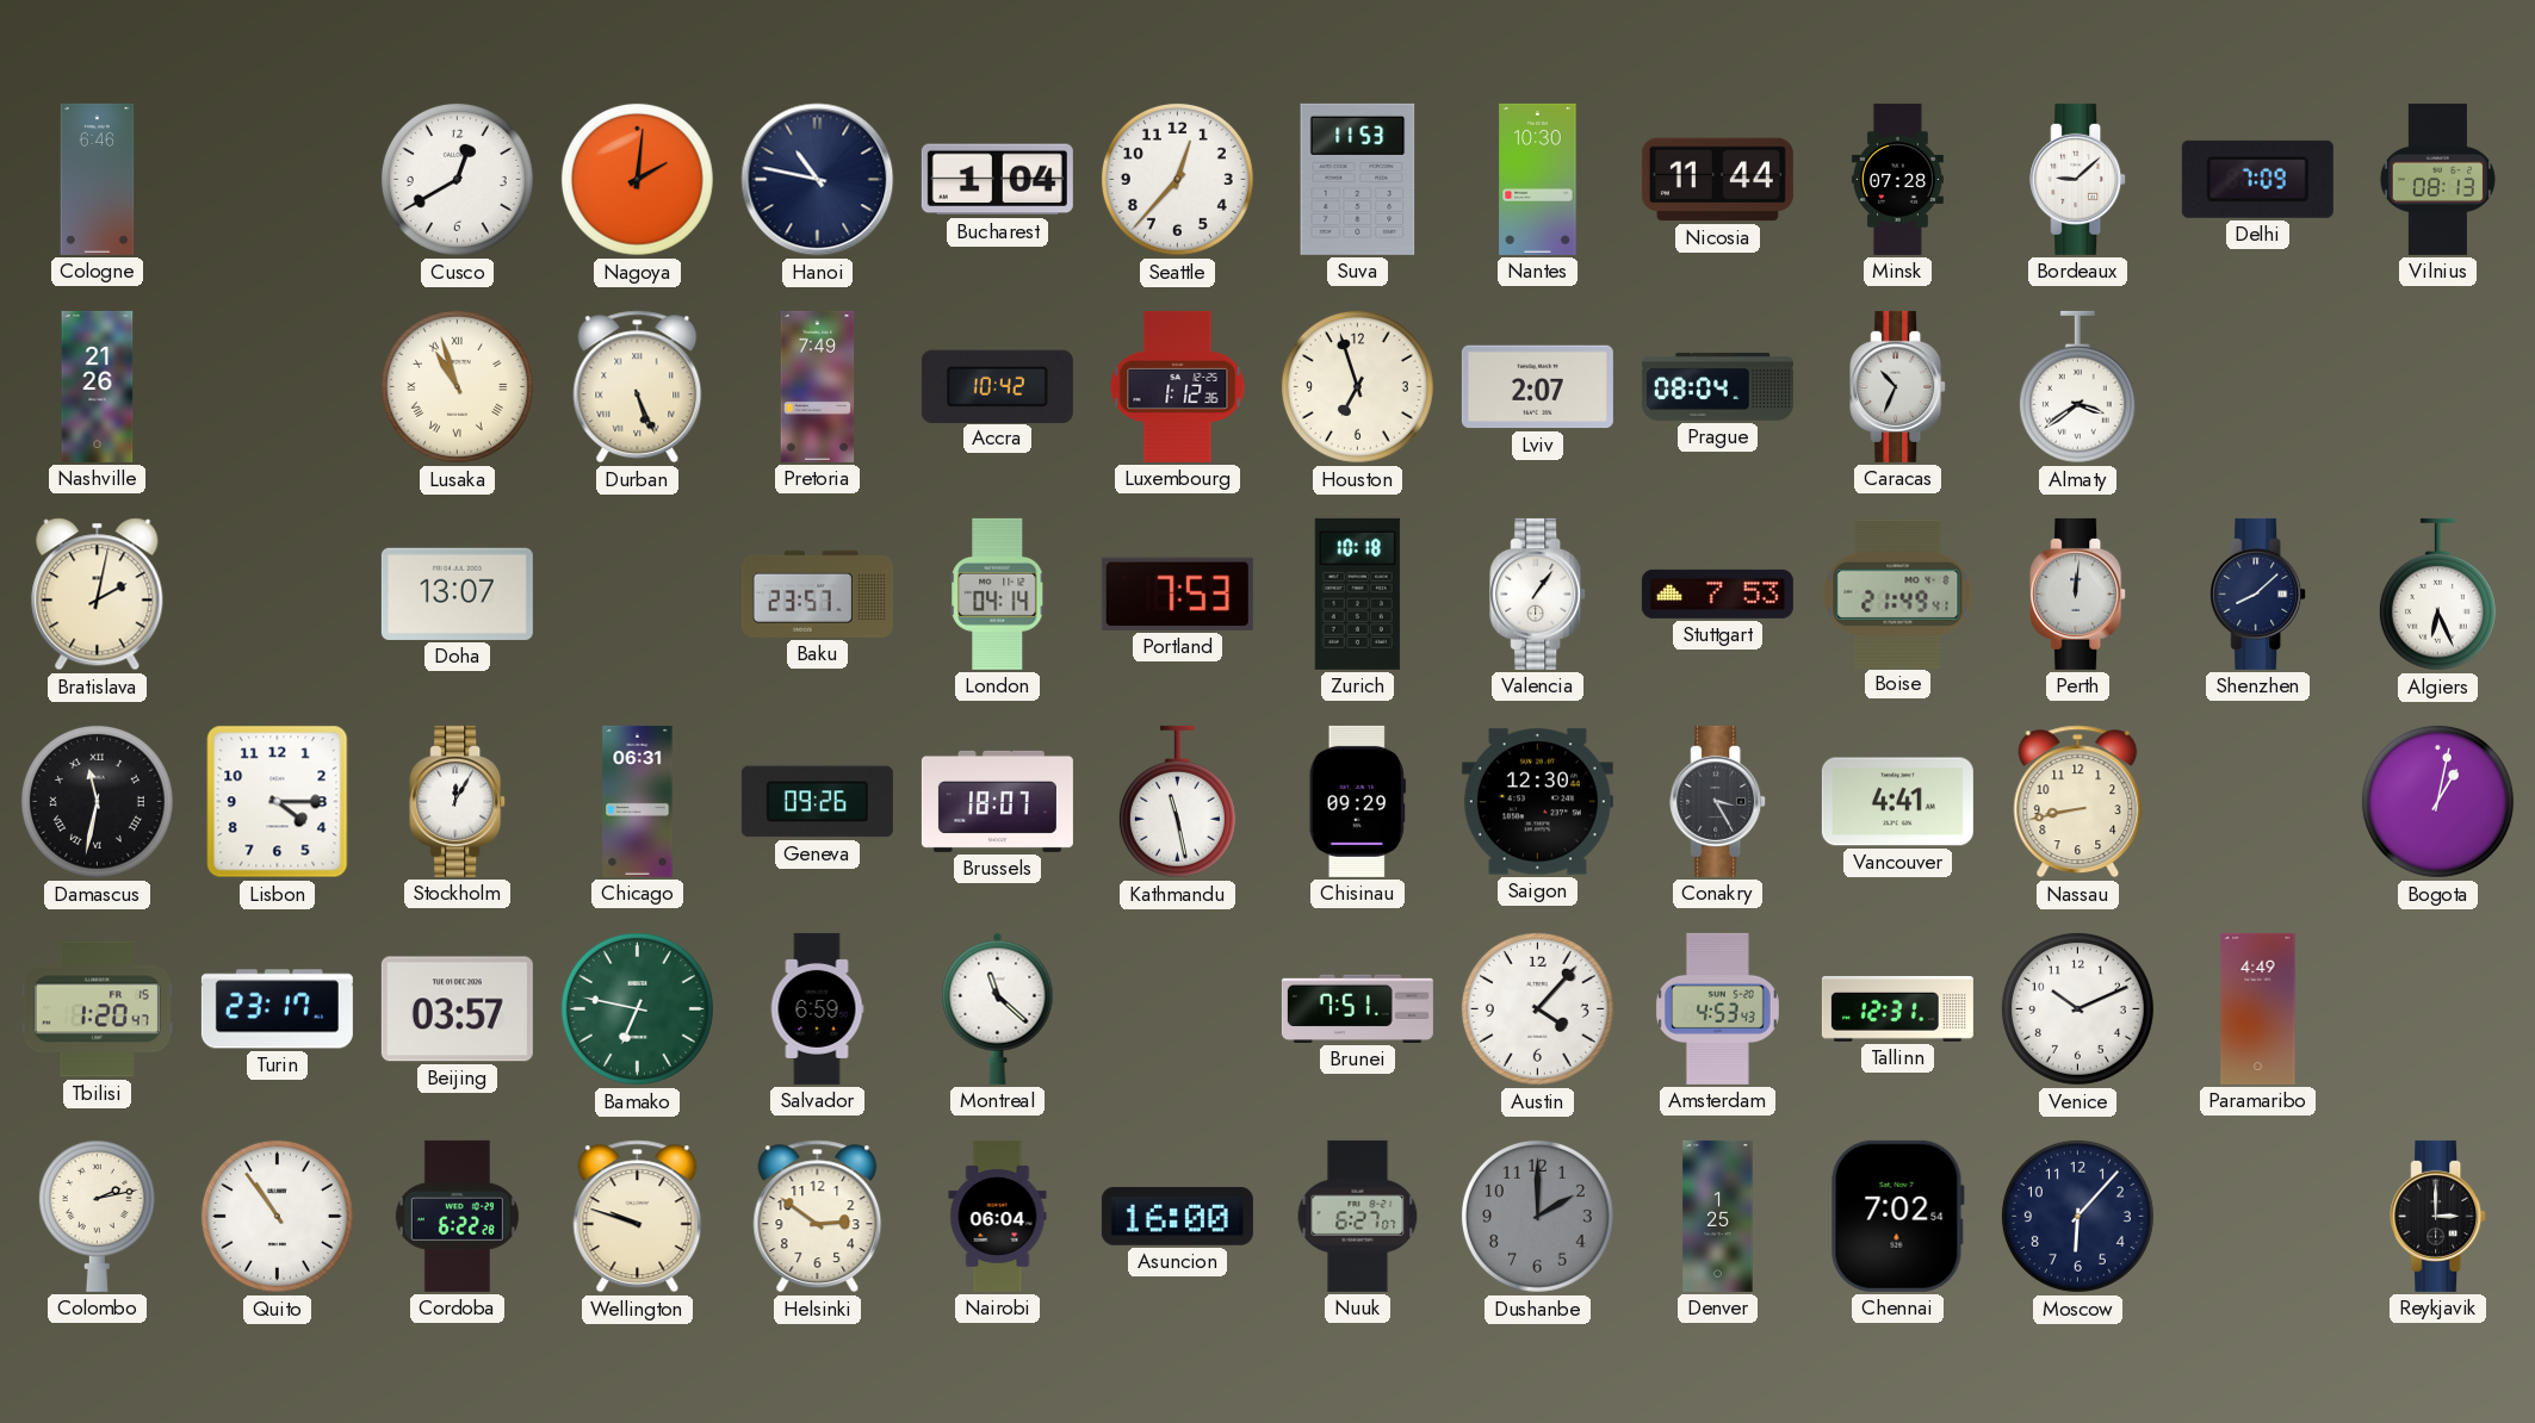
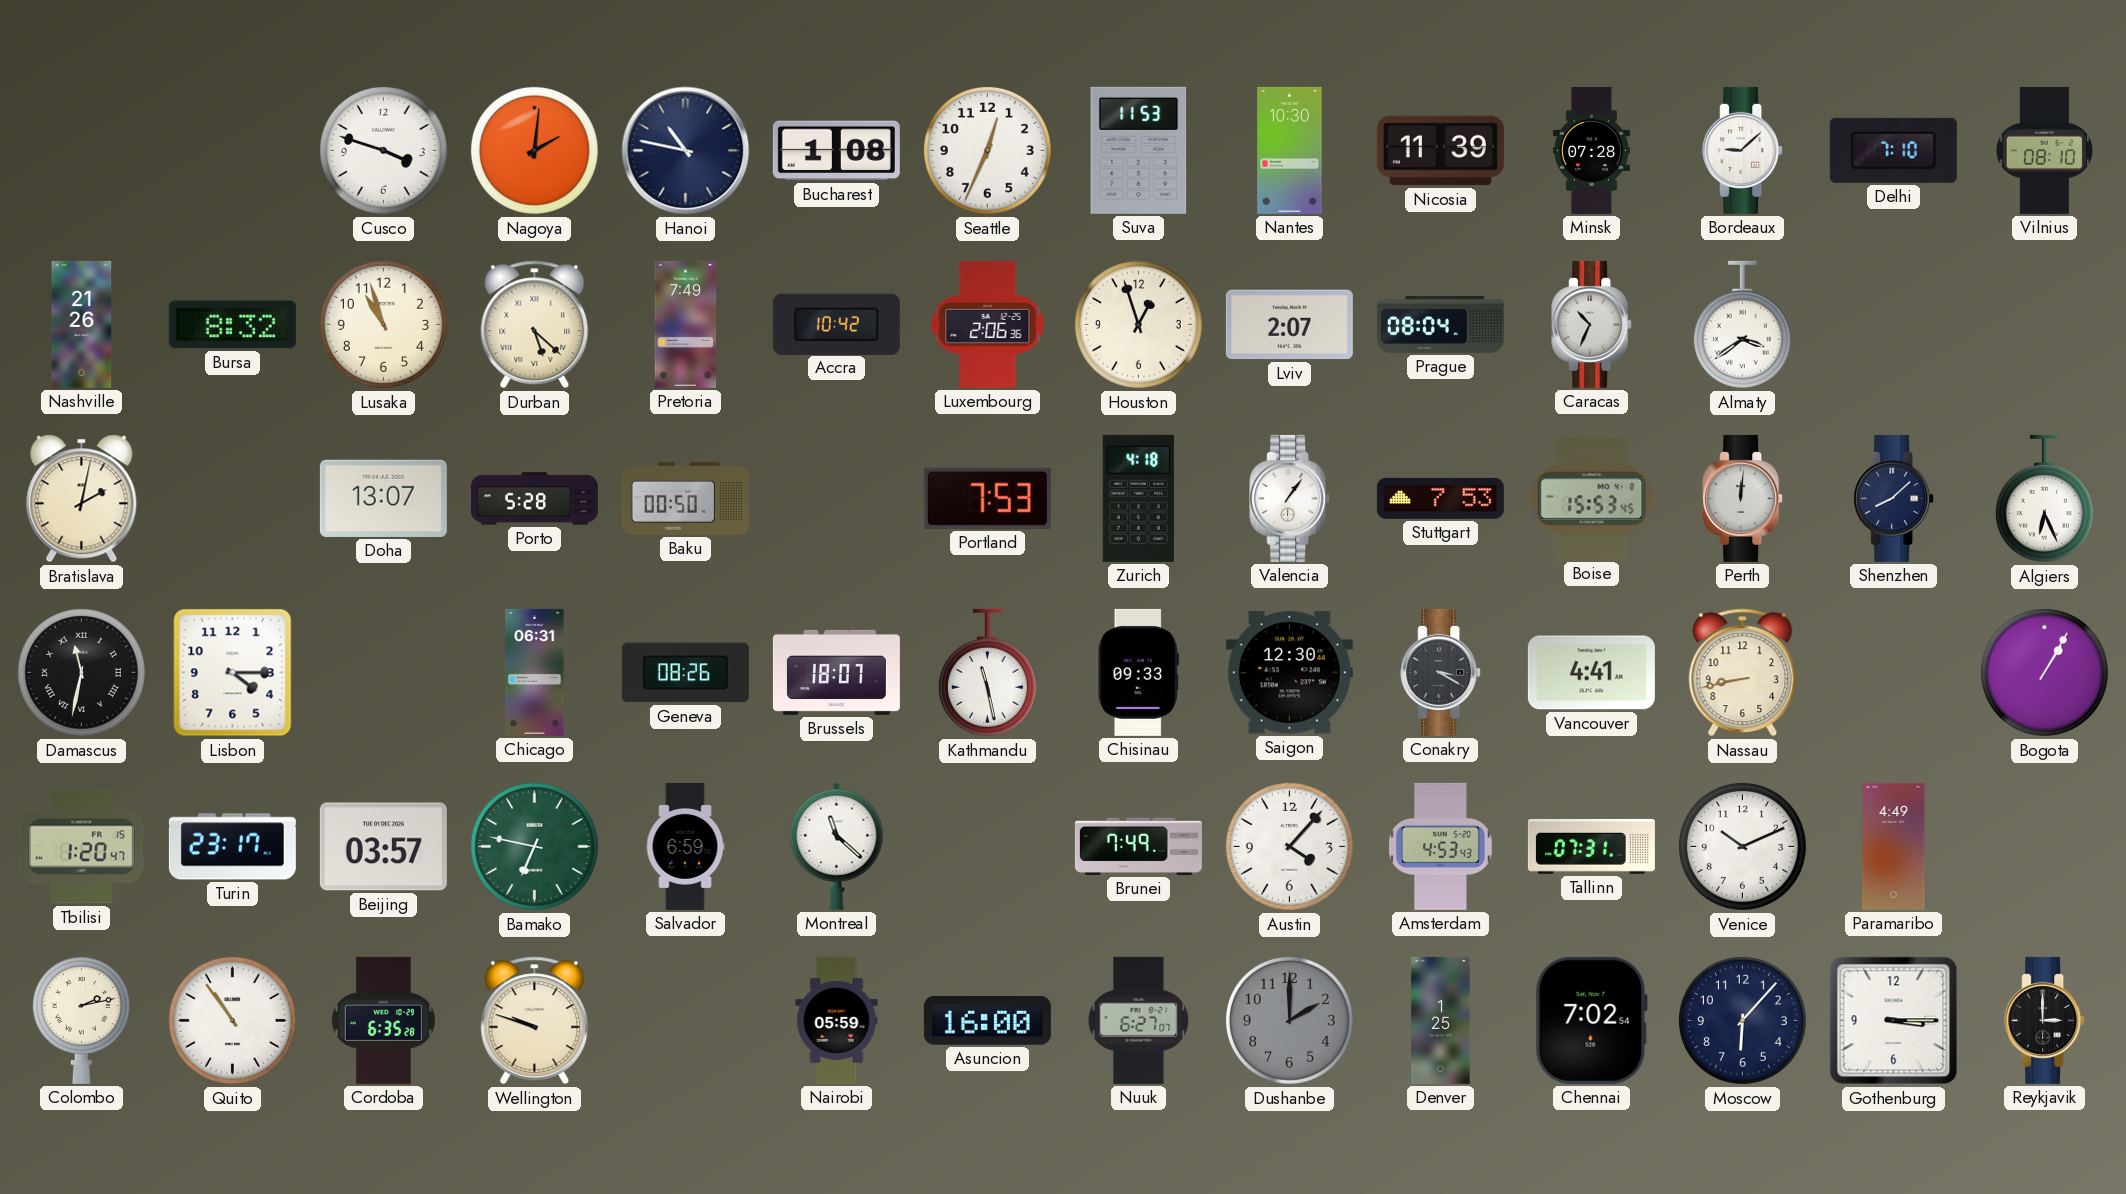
Cologne: 6:46 -> none
Cusco: 12:40 -> 3:48
Bucharest: 1:04 -> 1:08
Seattle: 12:37 -> 12:34
Nicosia: 11:44 -> 11:39
Delhi: 7:09 -> 7:10
Vilnius: 08:13 -> 08:10
Bursa: none -> 8:32
Lusaka numerals: Roman -> Arabic
Durban: 5:26 -> 5:22
Luxembourg: 1:12 -> 2:06
Houston: 6:57 -> 12:57
Porto: none -> 5:28
Baku: 23:57 -> 00:50
London: 04:14 -> none
Zurich: 10:18 -> 4:18
Boise: 21:49 -> 15:53
Stockholm: 12:05 -> none
Geneva: 09:26 -> 08:26
Chisinau: 09:29 -> 09:33
Conakry: 3:25 -> 3:20
Bogota: 1:02 -> 1:05
Brunei: 7:51 -> 7:49
Tallinn: 12:31 -> 07:31
Cordoba: 6:22 -> 6:35
Helsinki: 2:51 -> none
Nairobi: 06:04 -> 05:59
Gothenburg: none -> 3:15
